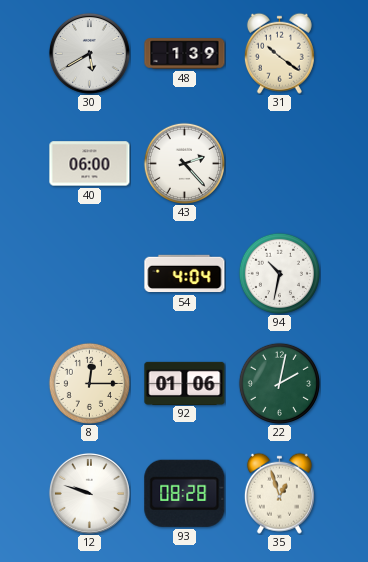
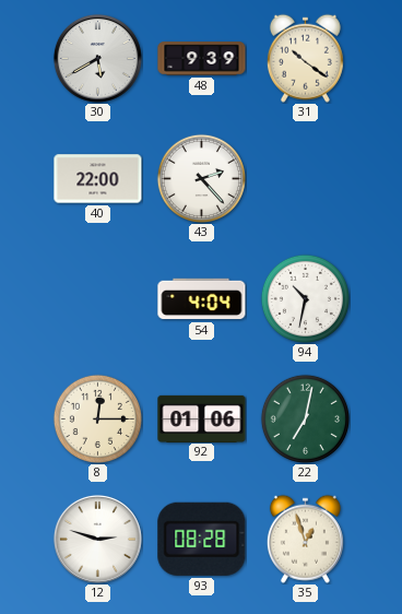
48: 1:39 -> 9:39
40: 06:00 -> 22:00
22: 2:02 -> 7:02
12: 9:48 -> 2:48
